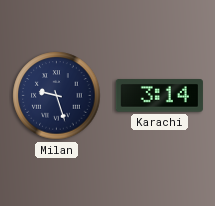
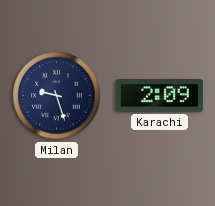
Karachi: 3:14 -> 2:09
